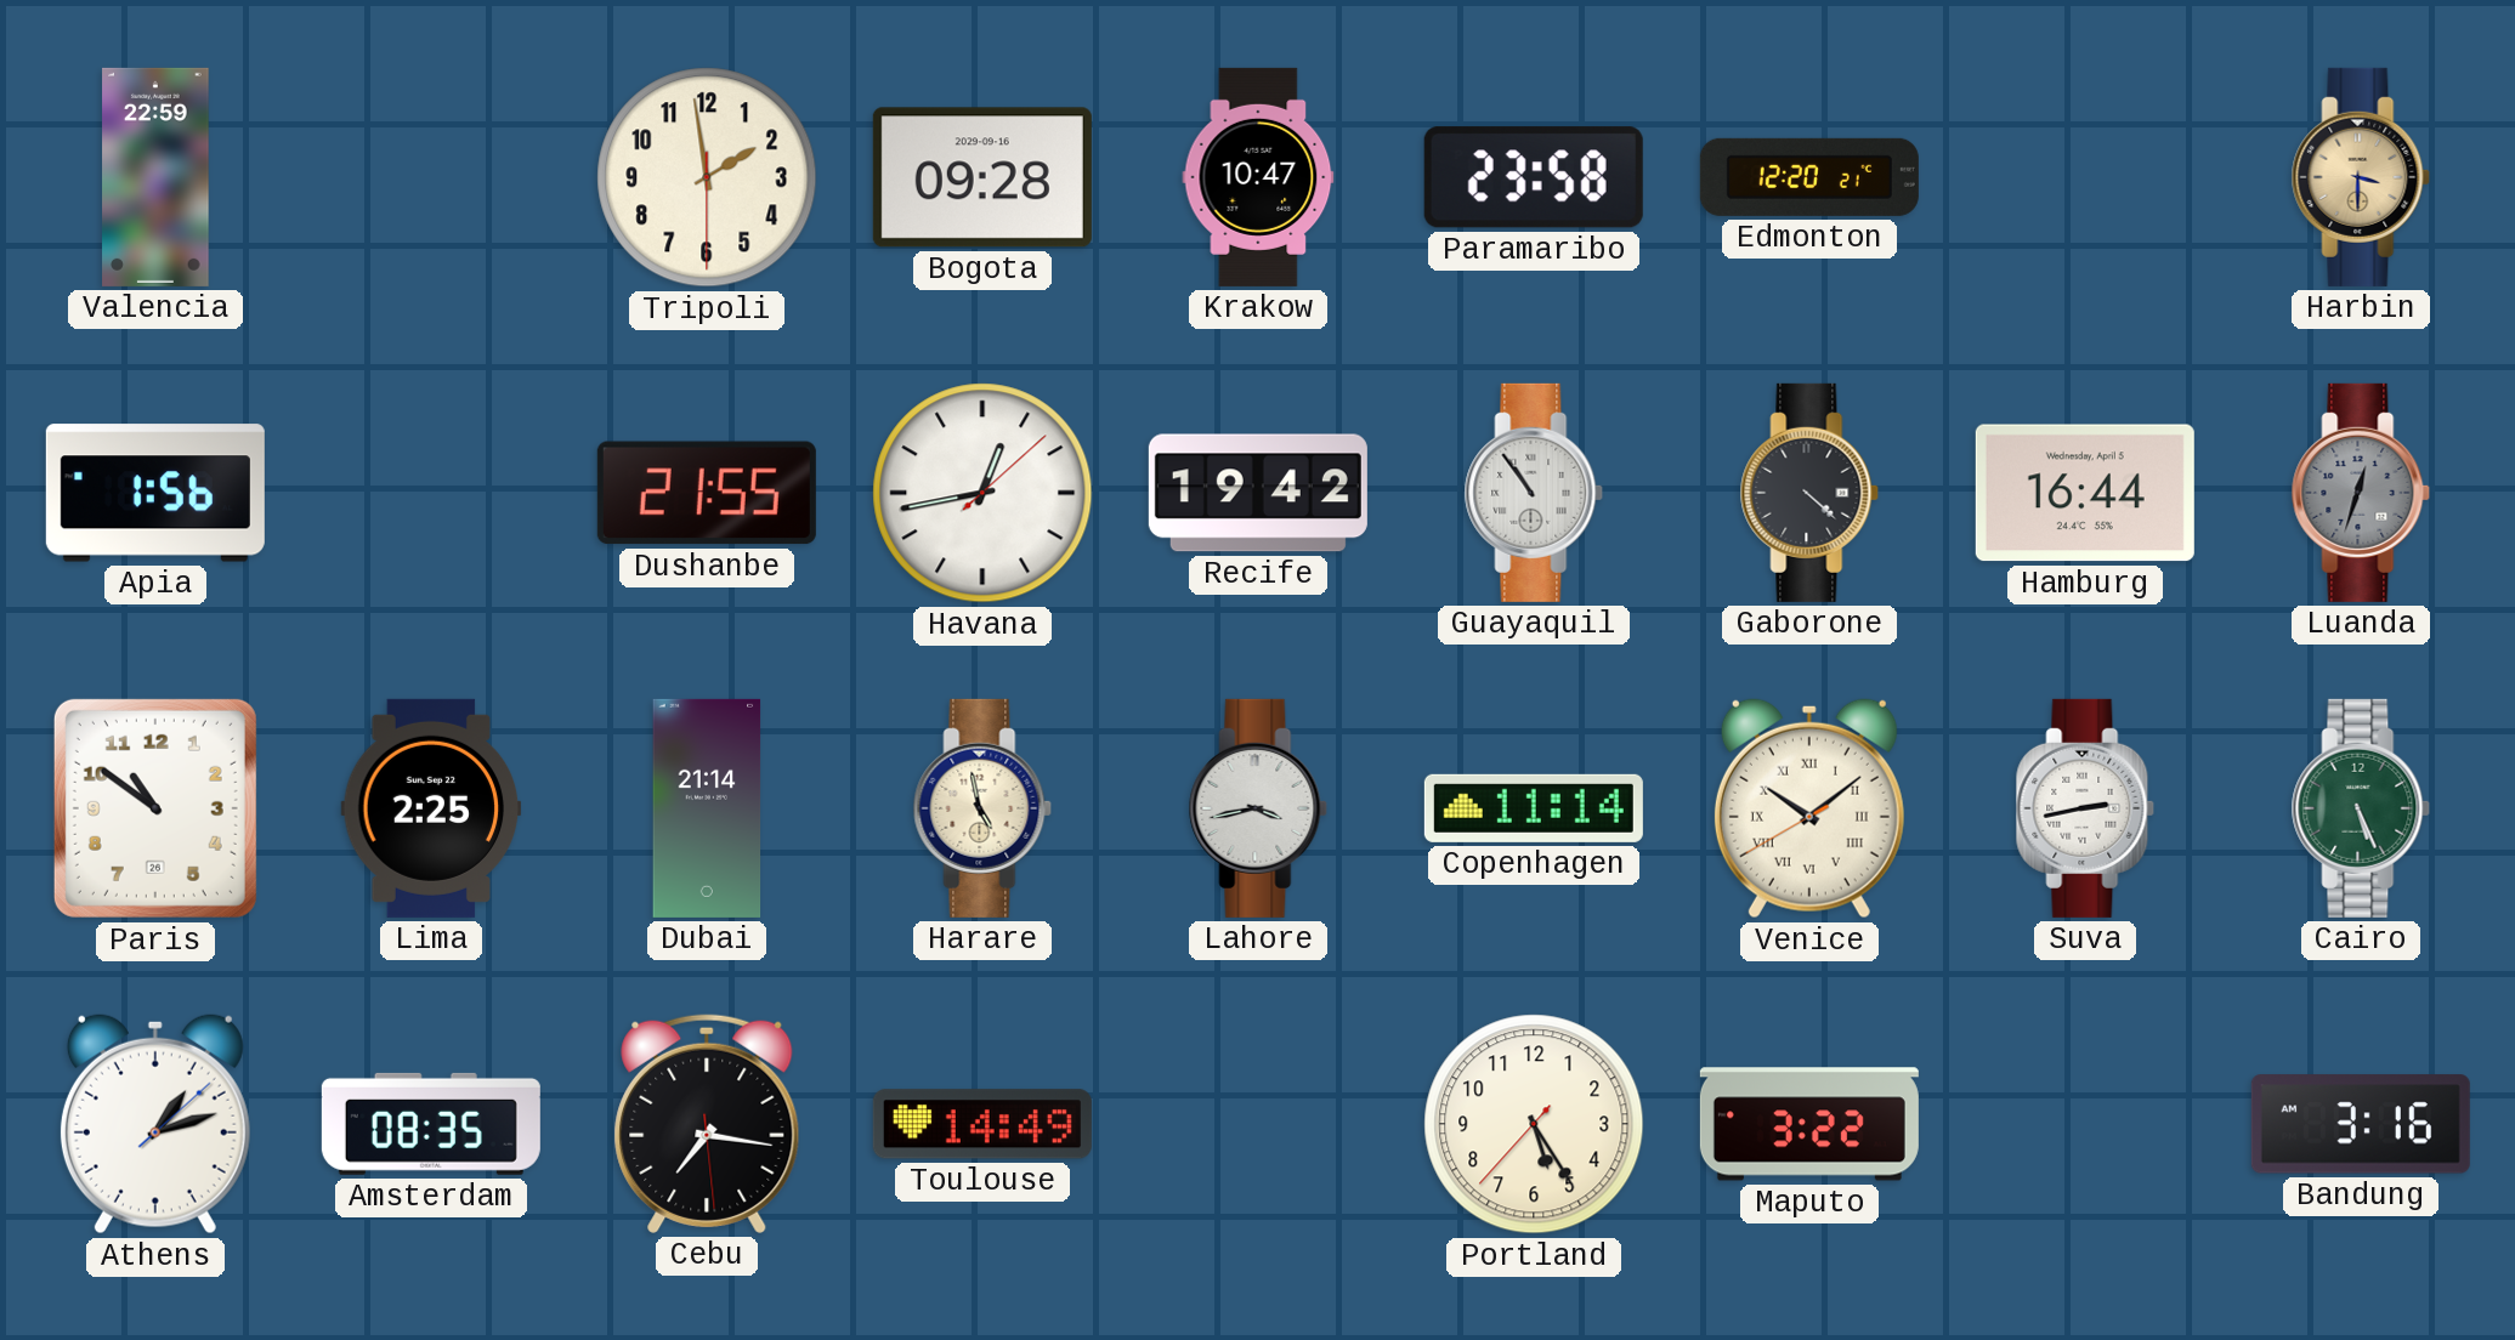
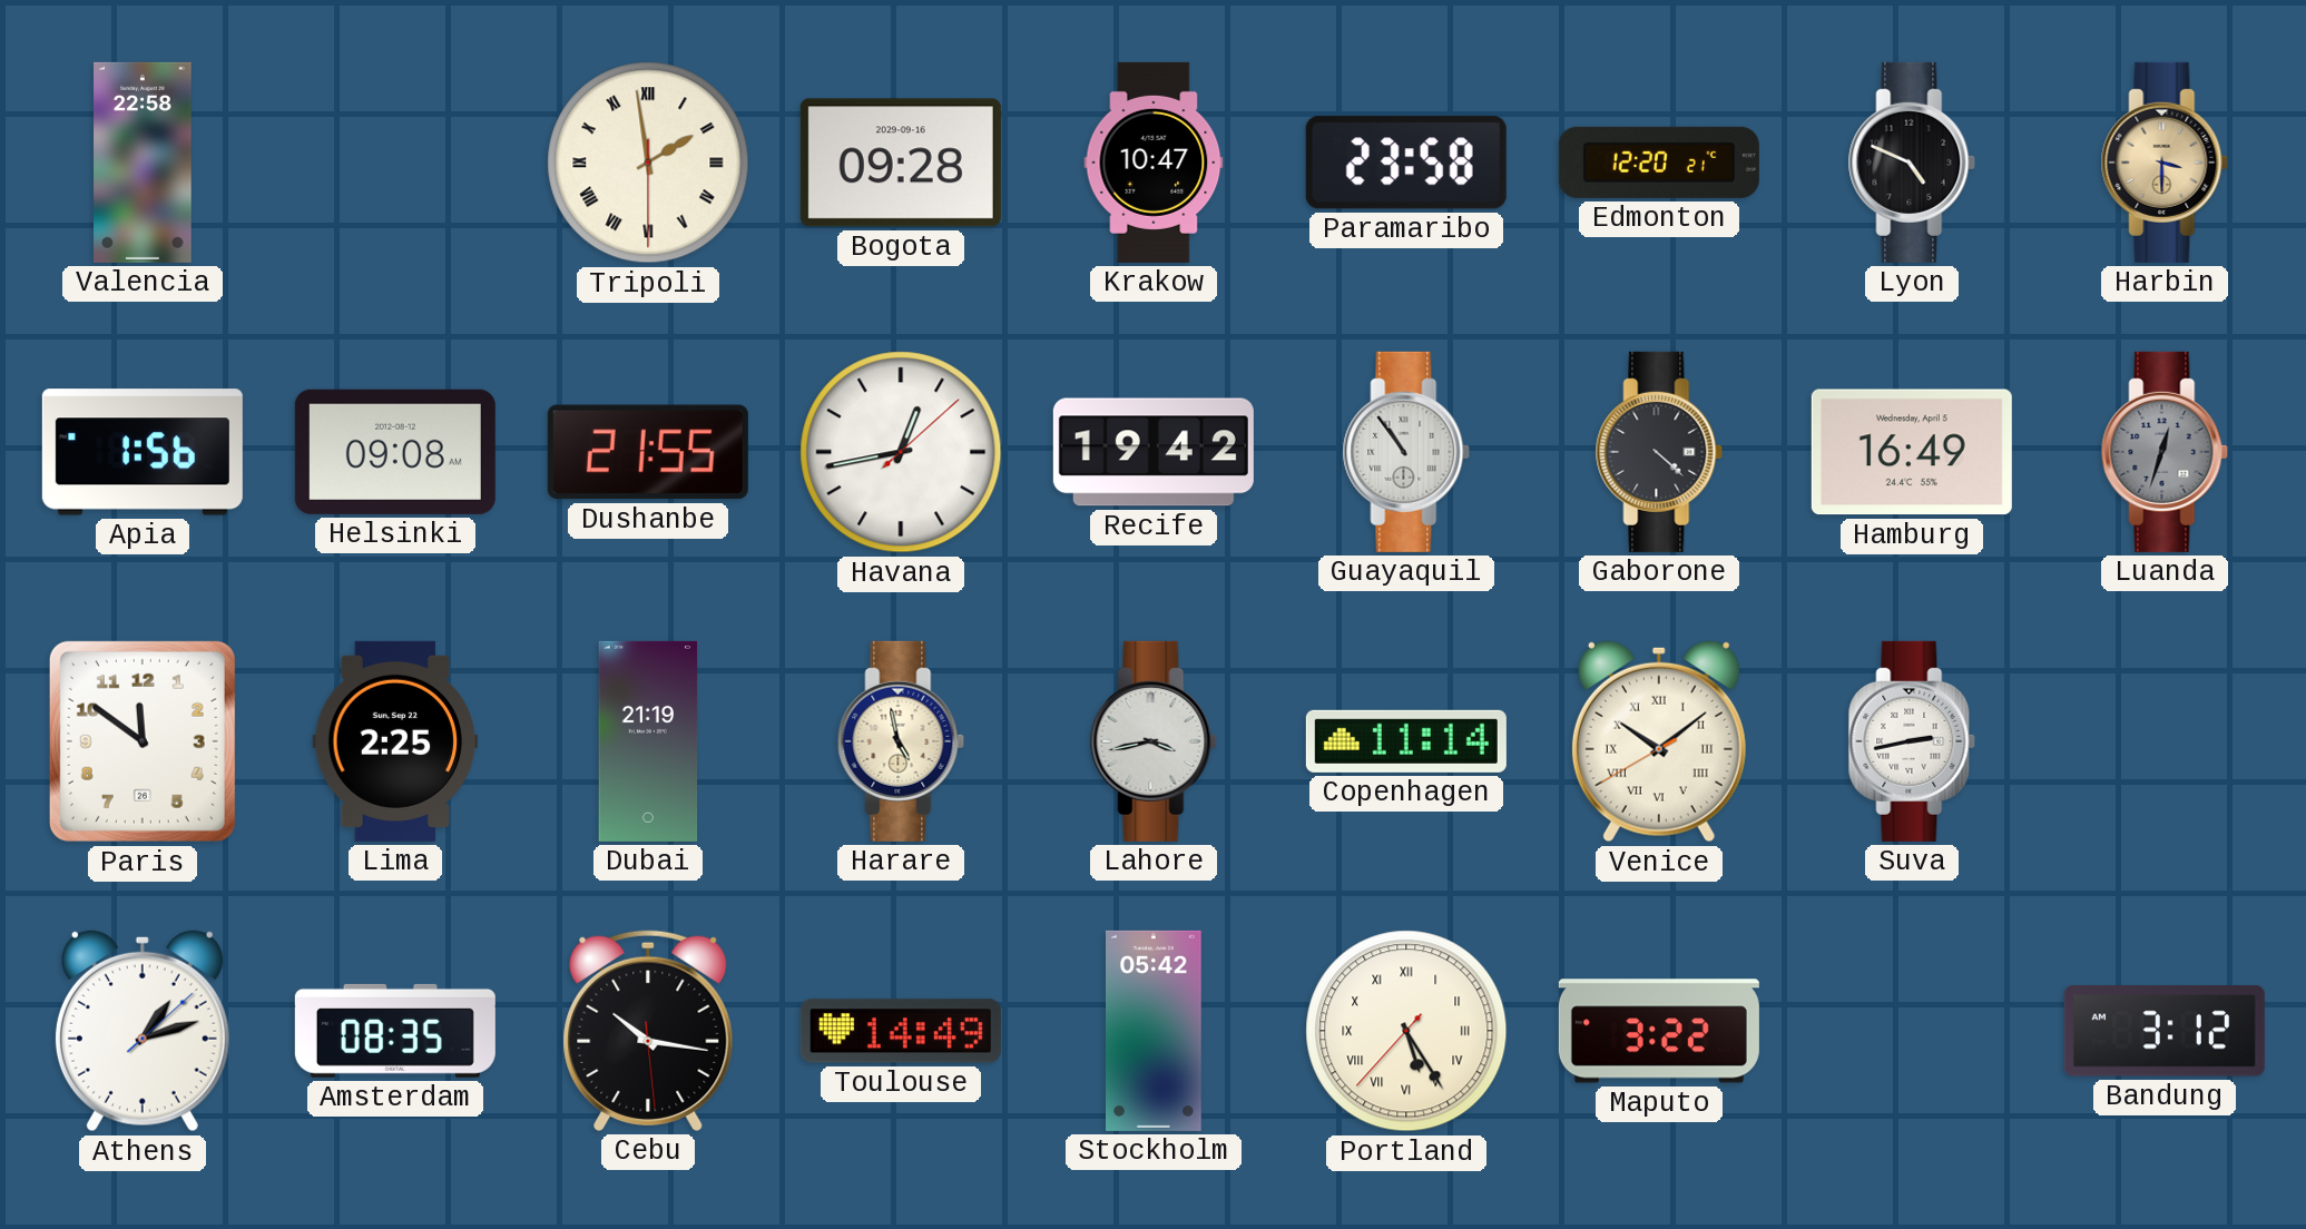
Valencia: 22:59 -> 22:58
Tripoli numerals: Arabic -> Roman
Lyon: none -> 4:49
Helsinki: none -> 09:08
Hamburg: 16:44 -> 16:49
Paris: 10:51 -> 11:51
Dubai: 21:14 -> 21:19
Cairo: 5:26 -> none
Cebu: 7:16 -> 10:16
Stockholm: none -> 05:42
Portland numerals: Arabic -> Roman
Bandung: 3:16 -> 3:12
